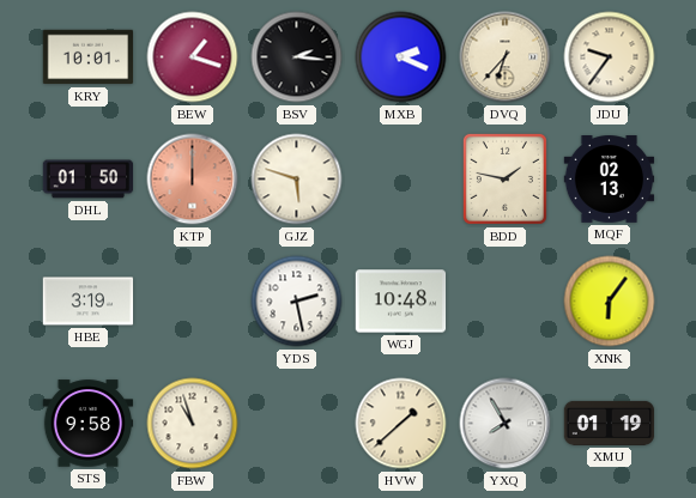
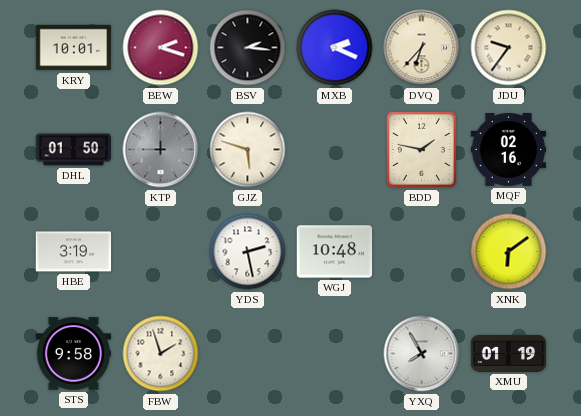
BEW: 1:18 -> 2:18
KTP: 12:00 -> 9:00
KTP dial: salmon -> grey
MQF: 02:13 -> 02:16
XNK: 6:06 -> 6:09
FBW: 10:57 -> 1:57
HVW: 1:38 -> none
